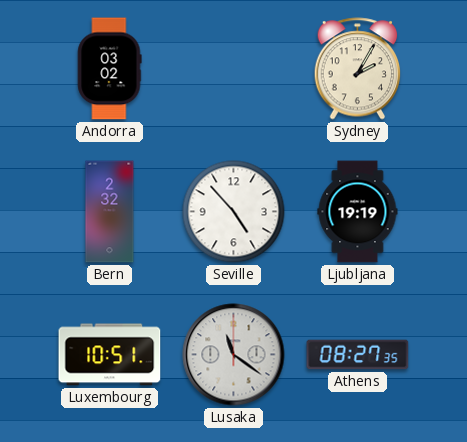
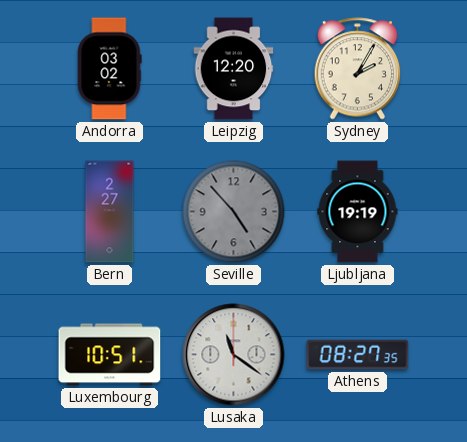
Leipzig: none -> 12:20
Bern: 2:32 -> 2:27
Seville dial: white -> grey
